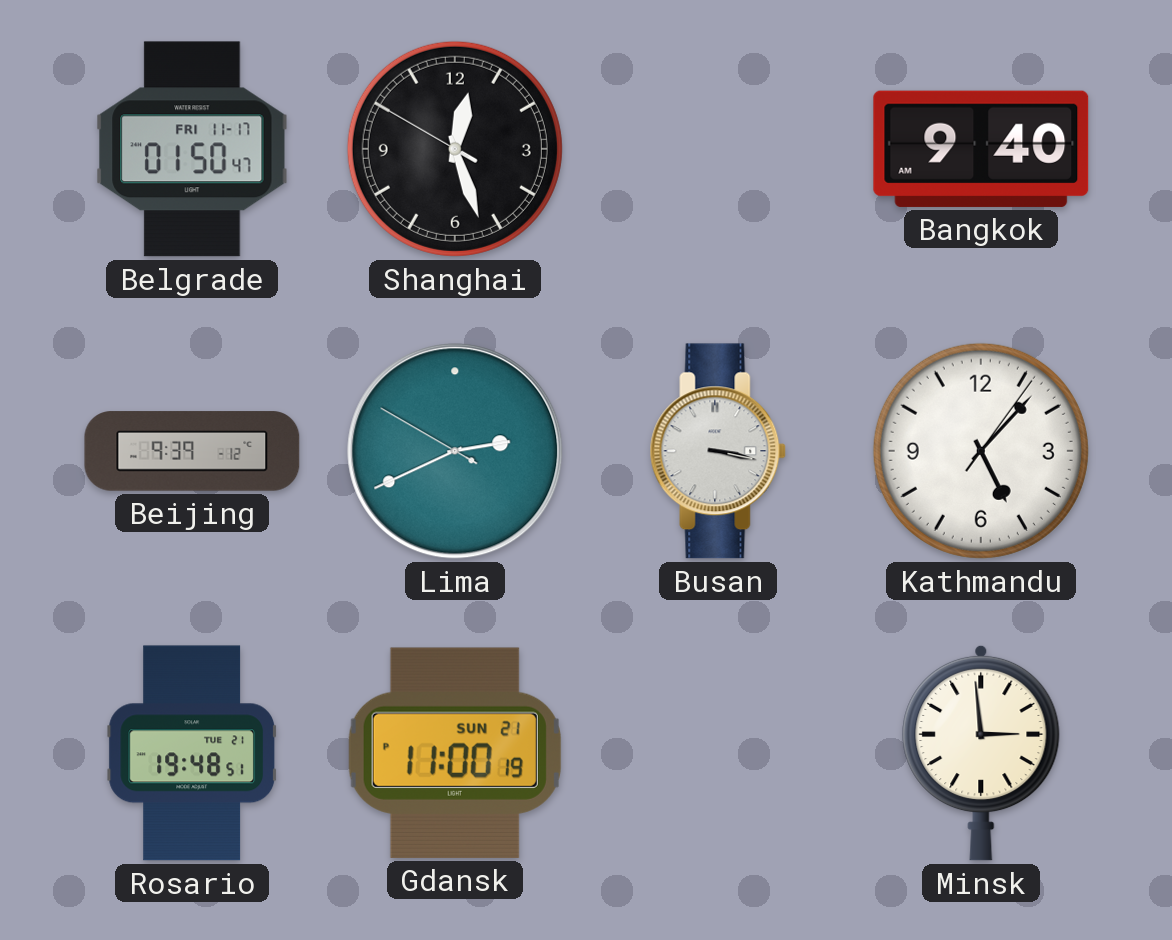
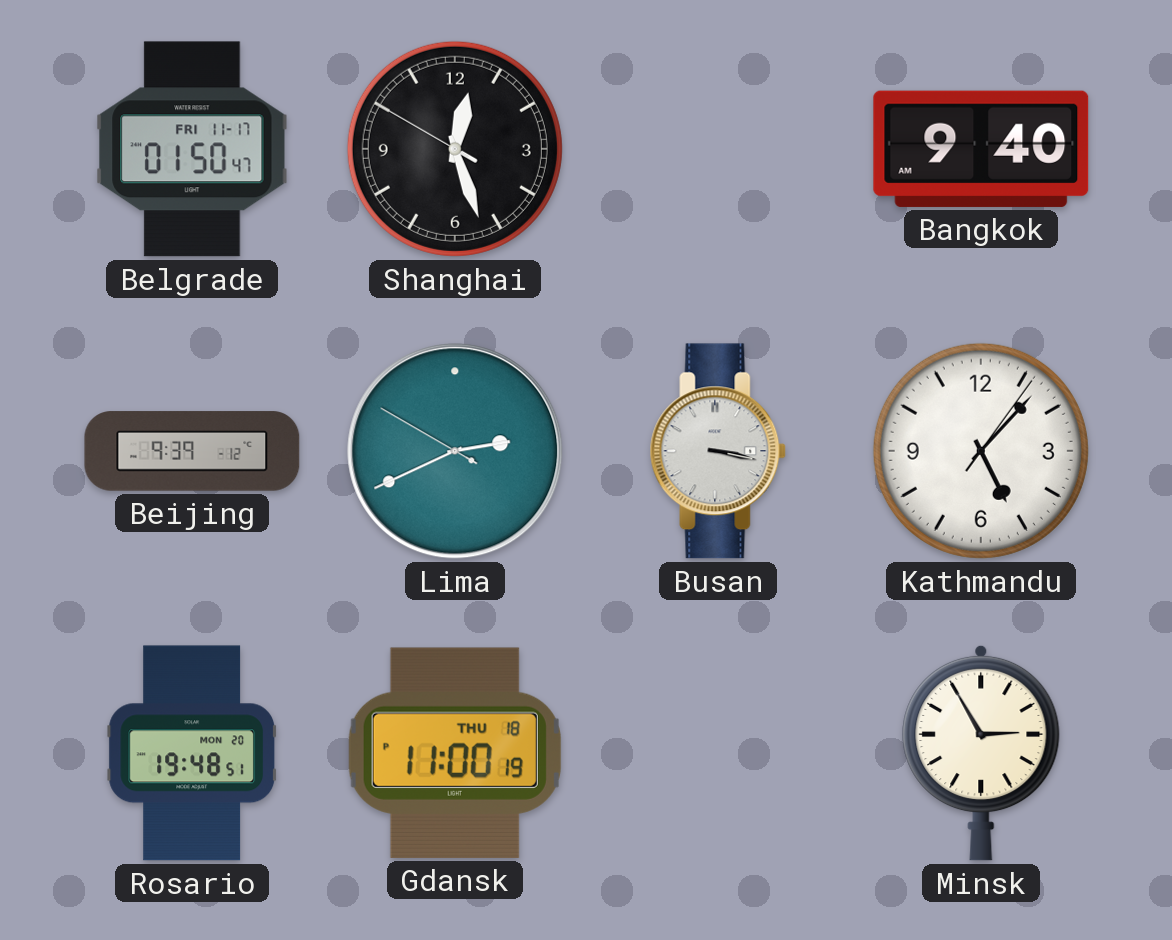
Rosario date: TUE 21 -> MON 20
Gdansk date: SUN 21 -> THU 18
Minsk: 2:59 -> 2:55
